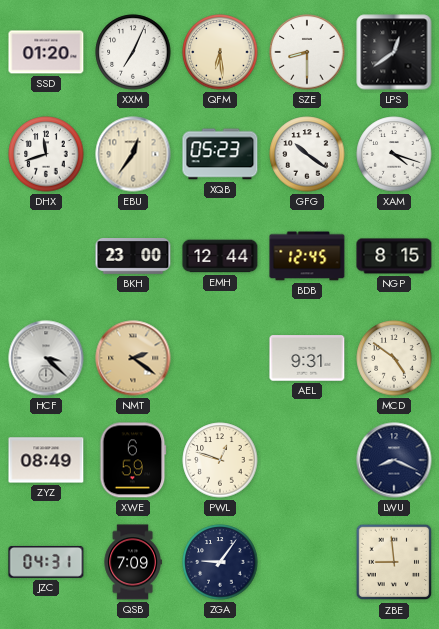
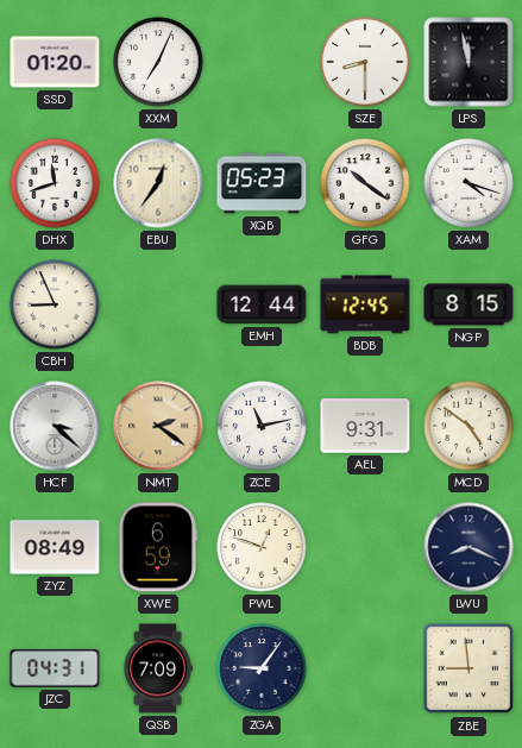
QFM: 6:29 -> none
LPS: 12:39 -> 11:58
CBH: none -> 8:56
BKH: 23:00 -> none
ZCE: none -> 11:13
